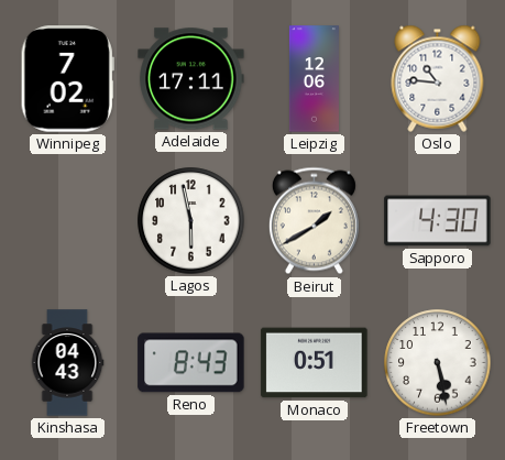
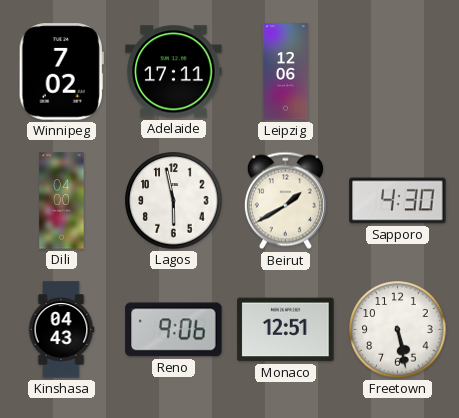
Oslo: 10:46 -> none
Dili: none -> 04:00
Reno: 8:43 -> 9:06
Monaco: 0:51 -> 12:51
